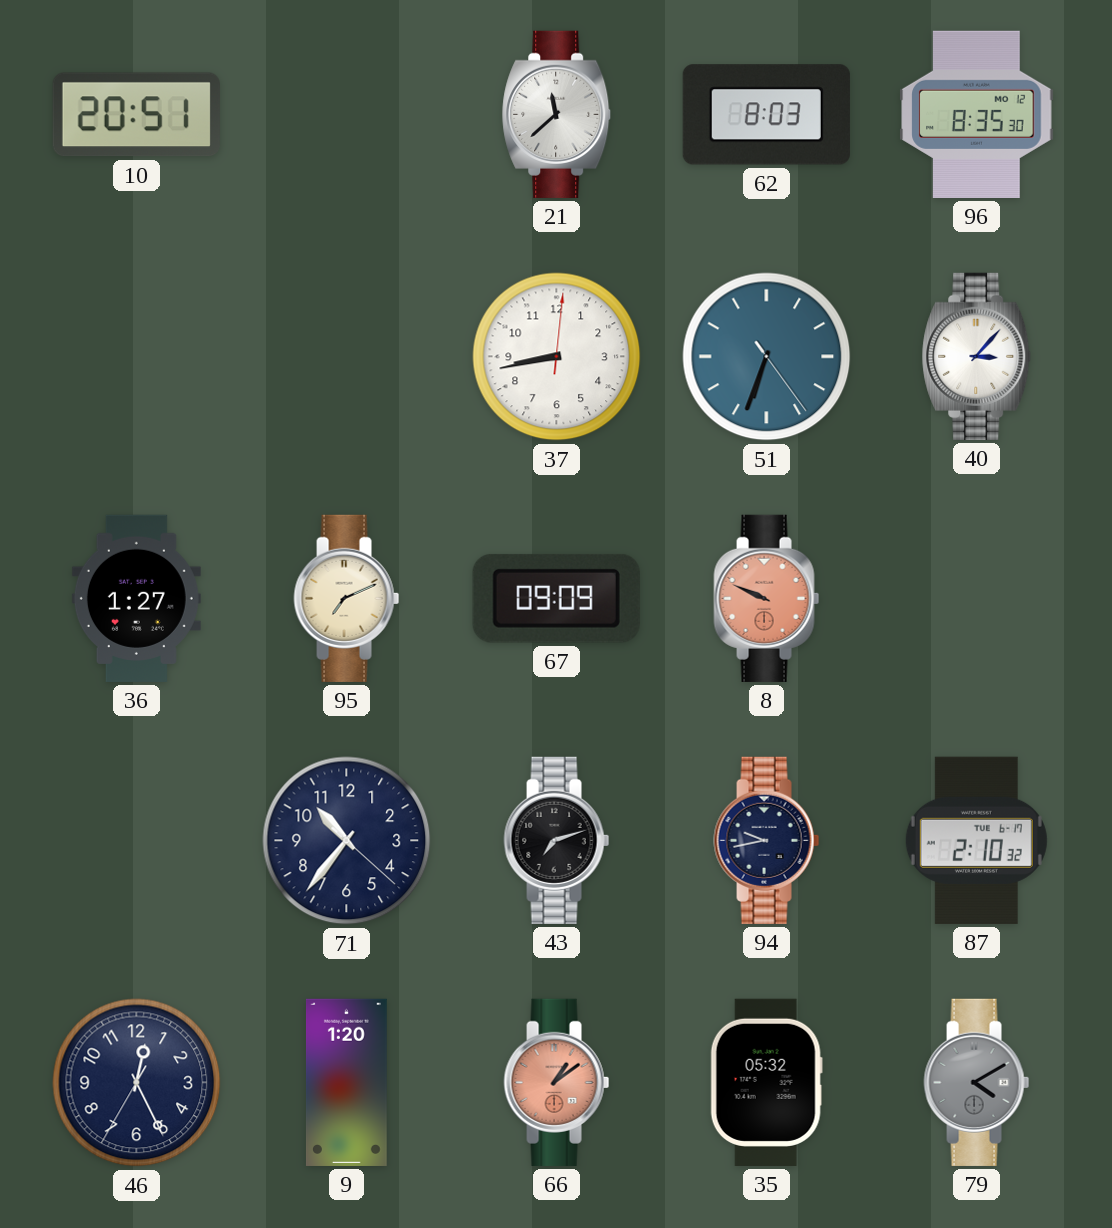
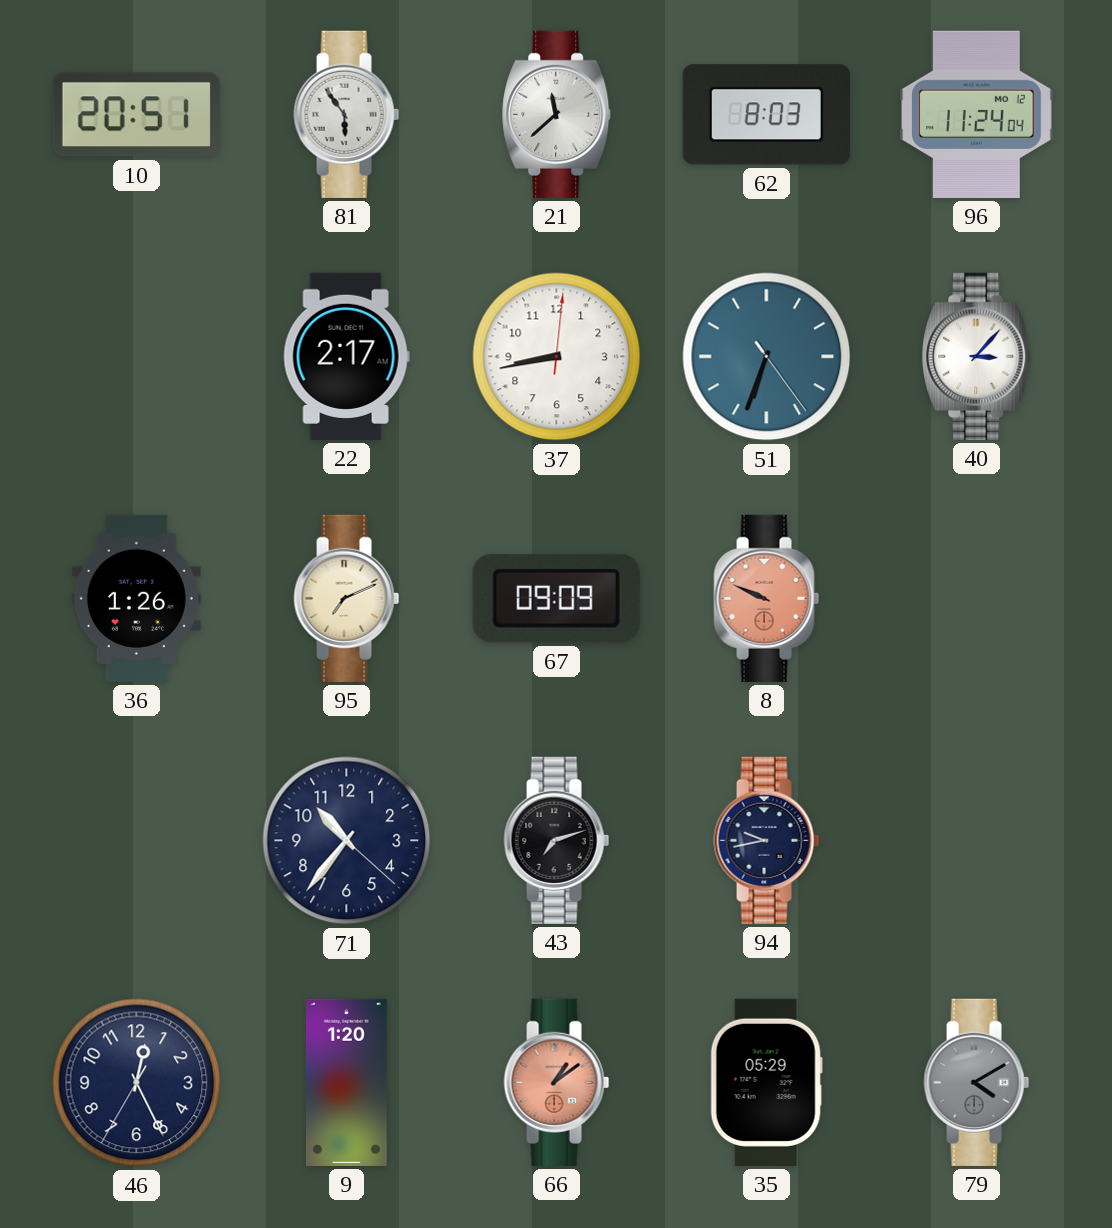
81: none -> 5:54
96: 8:35 -> 11:24
22: none -> 2:17
36: 1:27 -> 1:26
87: 2:10 -> none
35: 05:32 -> 05:29
